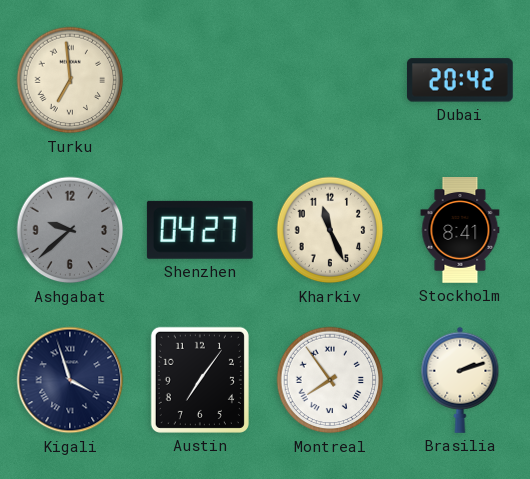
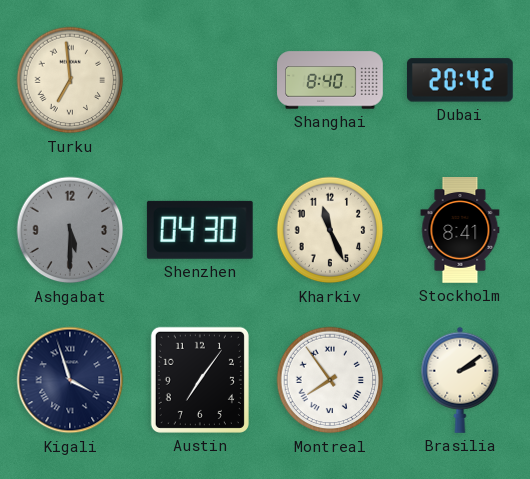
Shanghai: none -> 8:40
Ashgabat: 9:38 -> 5:30
Shenzhen: 04:27 -> 04:30
Brasilia: 2:12 -> 2:09
